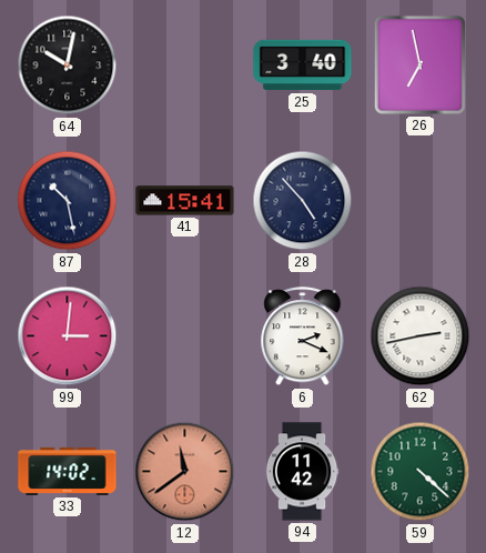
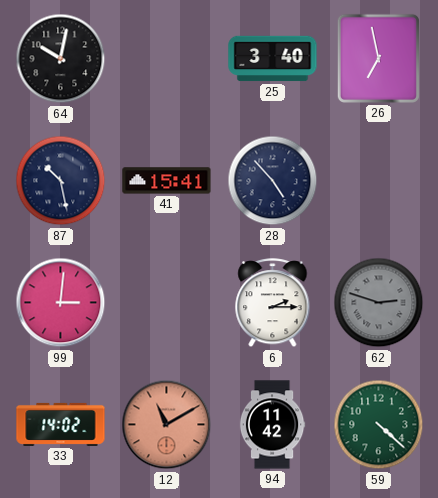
6: 2:19 -> 2:15
62: 2:43 -> 2:48
62 dial: white -> grey
12: 11:39 -> 11:10
